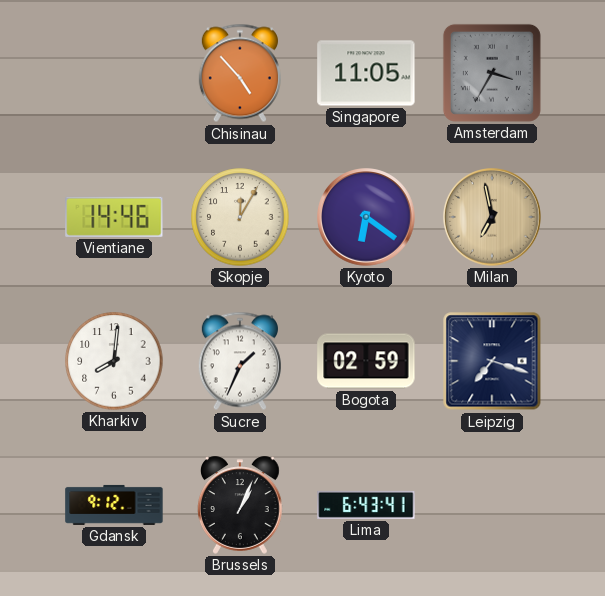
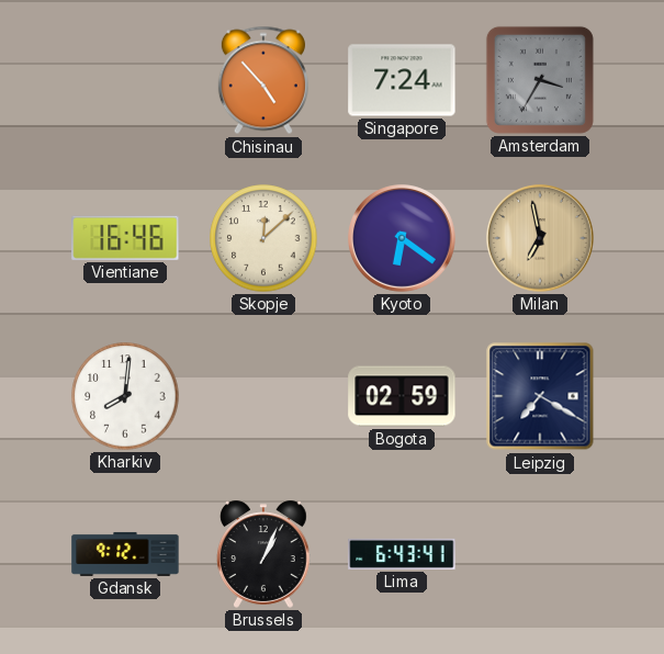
Singapore: 11:05 -> 7:24
Vientiane: 14:46 -> 16:46
Skopje: 12:05 -> 12:08
Sucre: 1:34 -> none
Leipzig: 7:18 -> 7:20
